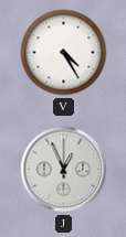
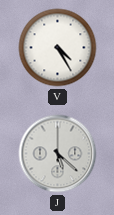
J: 12:56 -> 5:22
